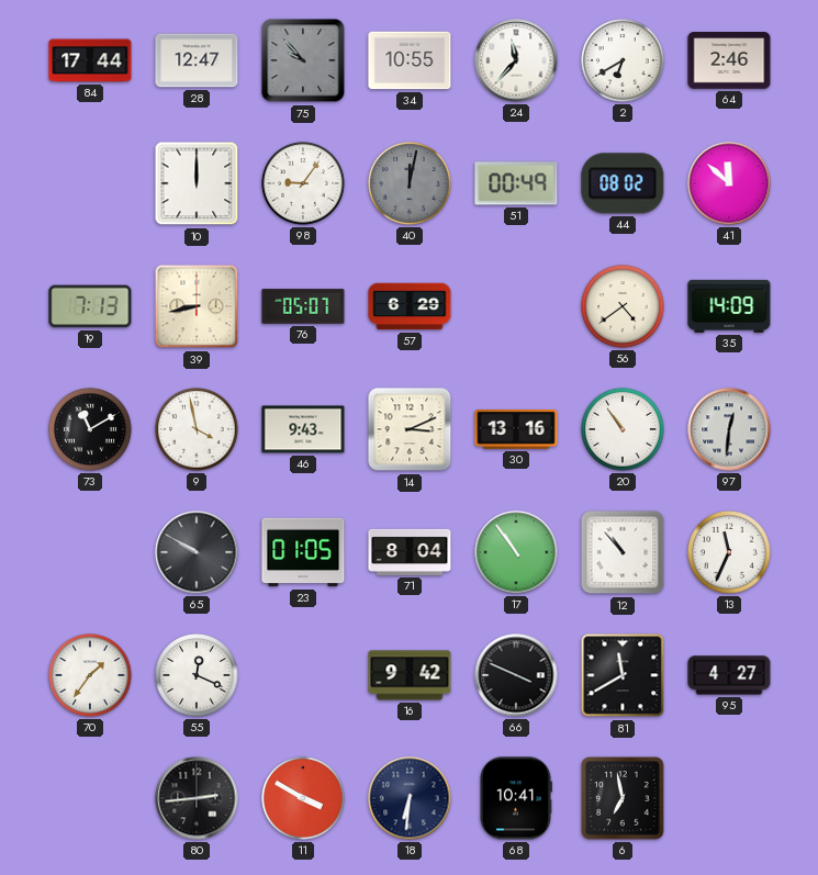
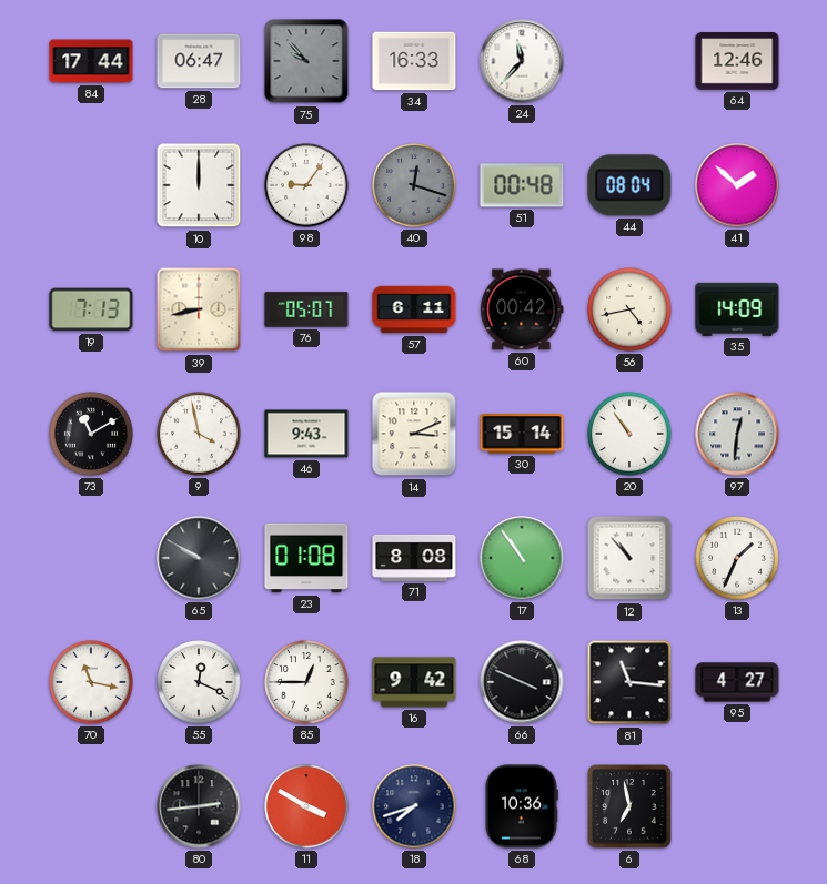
28: 12:47 -> 06:47
34: 10:55 -> 16:33
2: 6:40 -> none
64: 2:46 -> 12:46
40: 12:02 -> 12:18
51: 00:49 -> 00:48
44: 08:02 -> 08:04
41: 11:52 -> 1:52
57: 6:29 -> 6:11
60: none -> 00:42
56: 4:39 -> 4:43
30: 13:16 -> 15:14
23: 01:05 -> 01:08
71: 8:04 -> 8:08
13: 11:34 -> 1:34
70: 1:36 -> 11:17
85: none -> 12:45
81: 11:40 -> 11:16
18: 6:31 -> 7:42
68: 10:41 -> 10:36
